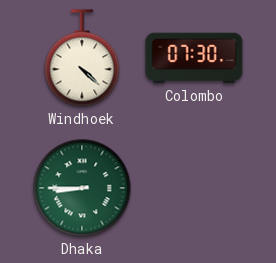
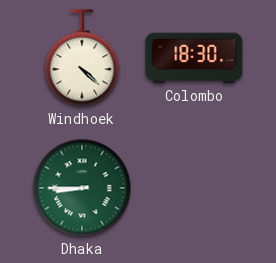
Colombo: 07:30 -> 18:30
